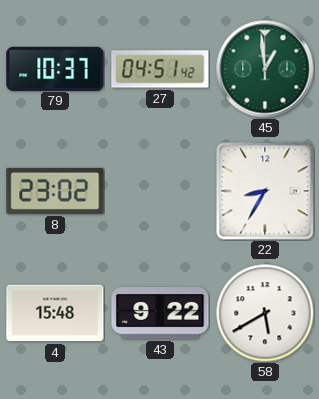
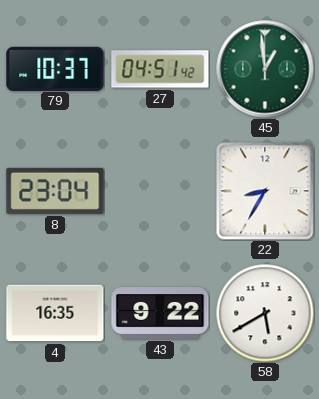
8: 23:02 -> 23:04
4: 15:48 -> 16:35
